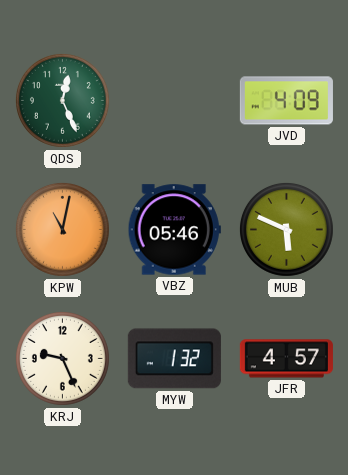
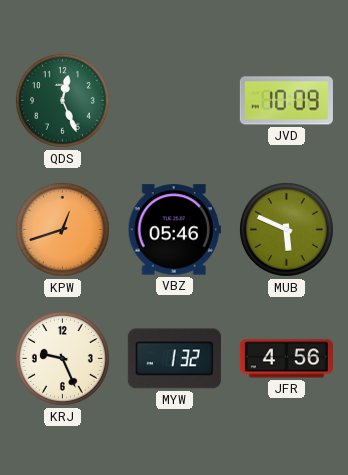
JVD: 4:09 -> 10:09
KPW: 11:02 -> 12:42
JFR: 4:57 -> 4:56
